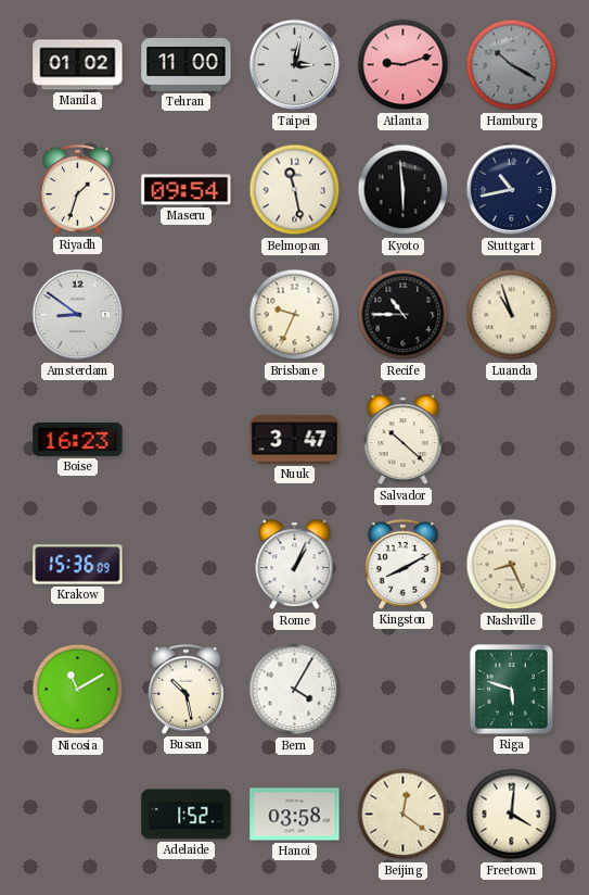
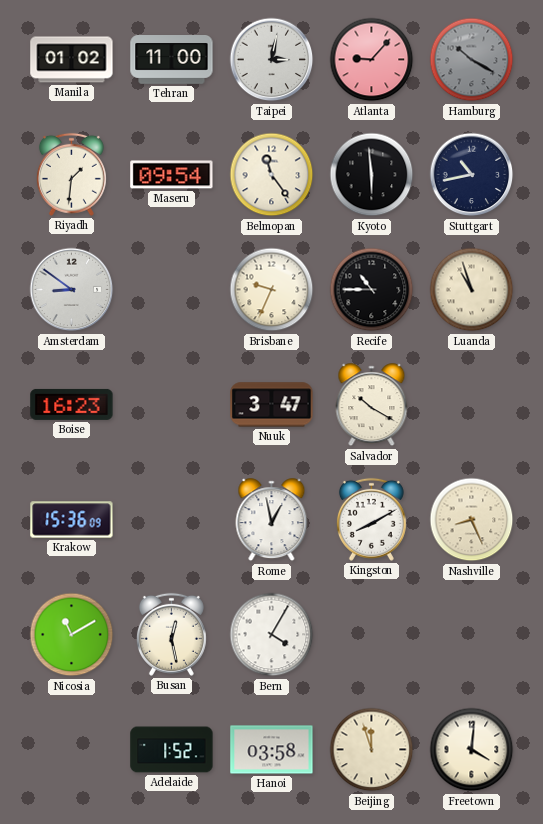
Atlanta: 9:12 -> 9:07
Riyadh: 1:33 -> 1:31
Belmopan: 11:28 -> 11:24
Salvador: 10:22 -> 10:20
Rome: 1:04 -> 12:58
Busan: 10:28 -> 12:28
Riga: 5:48 -> none
Beijing: 12:21 -> 11:57
